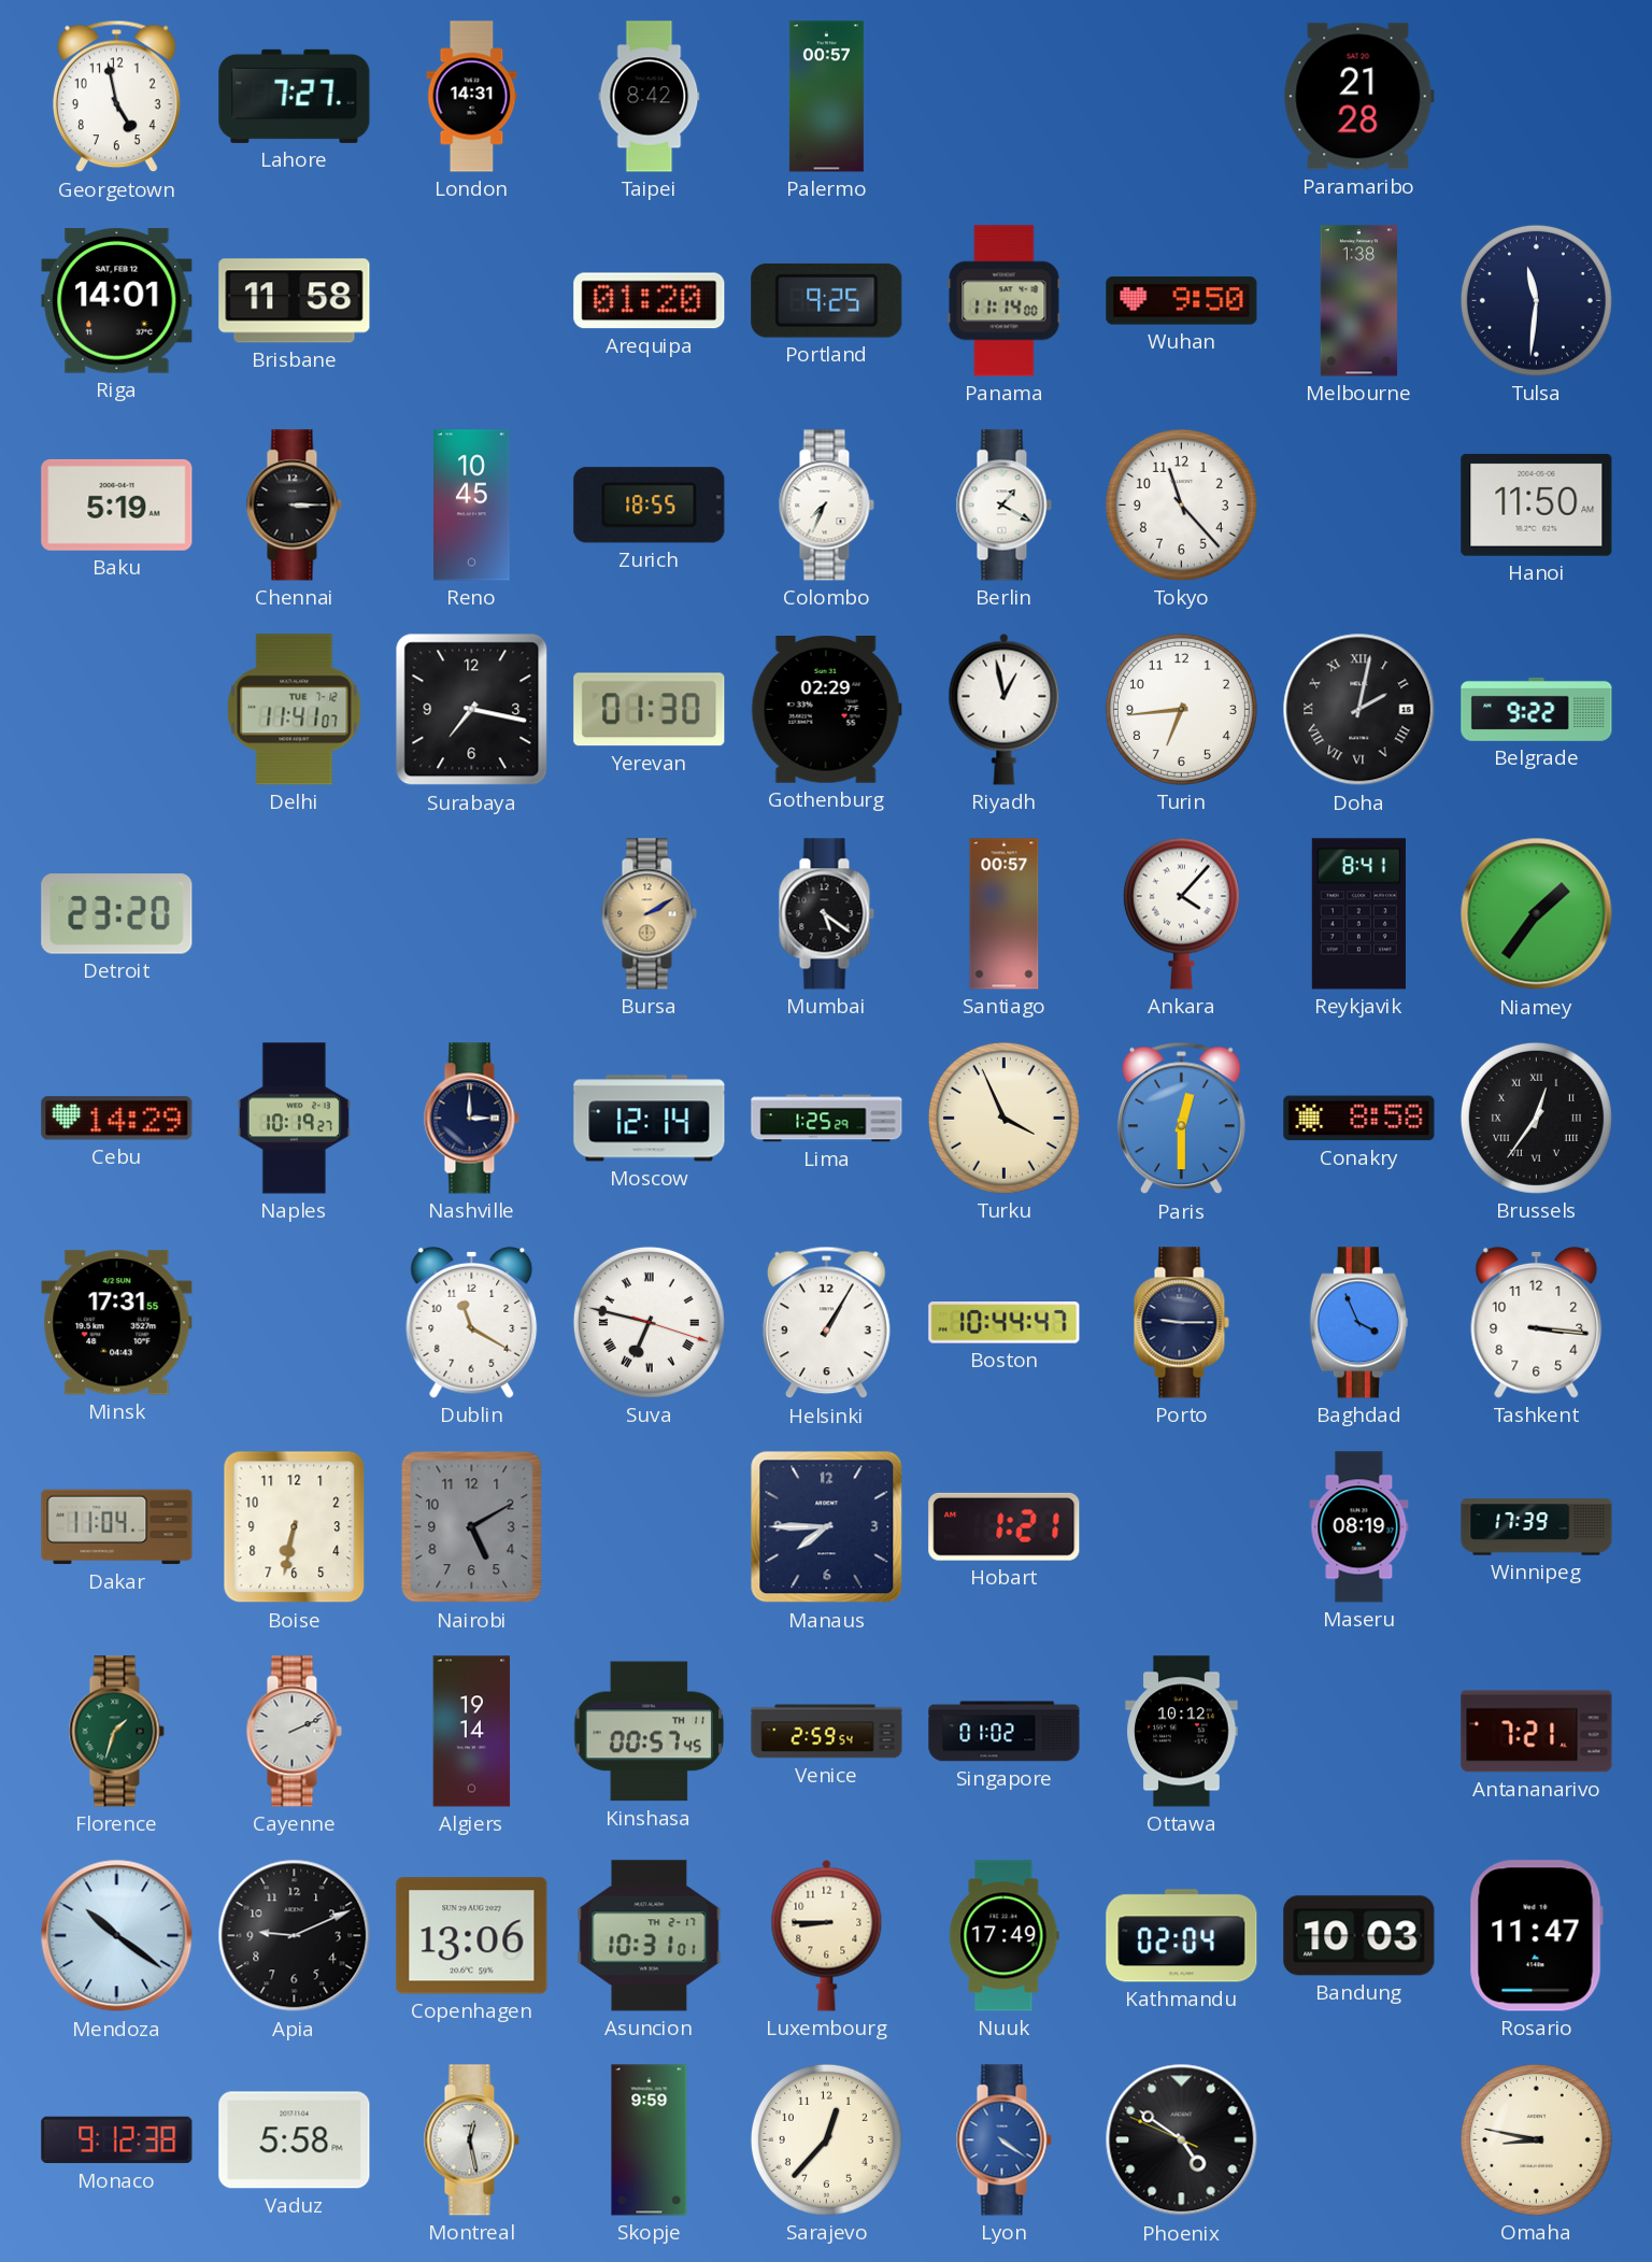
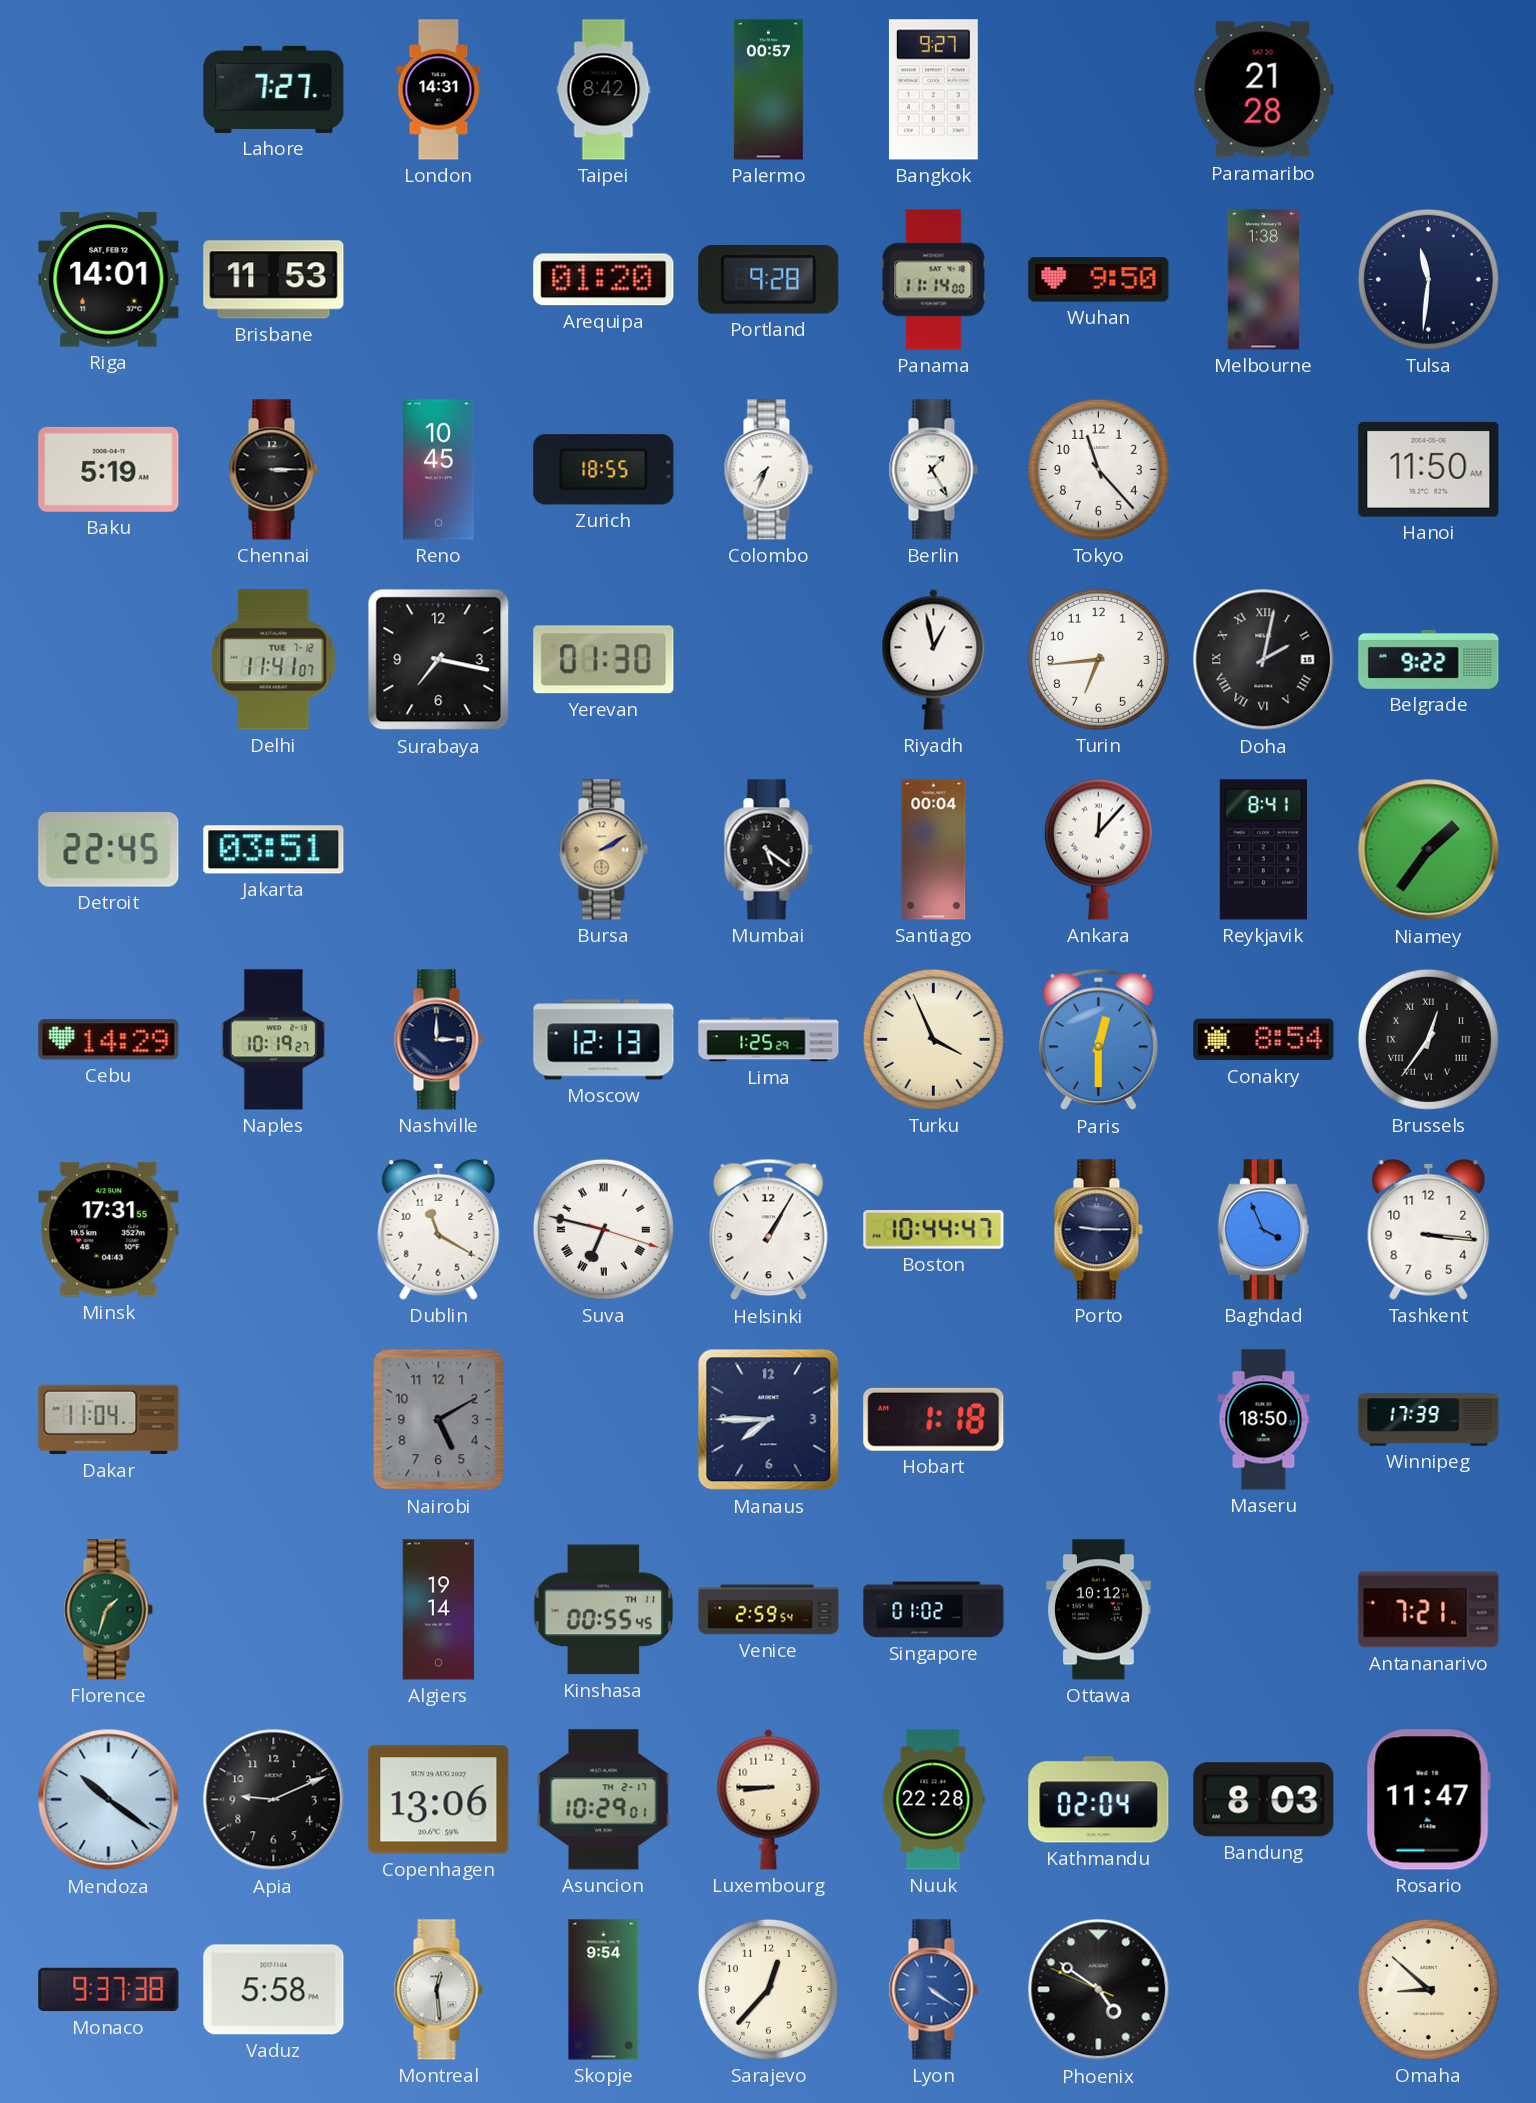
Georgetown: 4:58 -> none
Bangkok: none -> 9:27
Brisbane: 11:58 -> 11:53
Portland: 9:25 -> 9:28
Berlin: 1:20 -> 1:25
Gothenburg: 02:29 -> none
Detroit: 23:20 -> 22:45
Jakarta: none -> 03:51
Santiago: 00:57 -> 00:04
Ankara: 4:07 -> 12:07
Moscow: 12:14 -> 12:13
Conakry: 8:58 -> 8:54
Boise: 6:32 -> none
Hobart: 1:21 -> 1:18
Maseru: 08:19 -> 18:50
Cayenne: 2:11 -> none
Kinshasa: 00:57 -> 00:55
Asuncion: 10:31 -> 10:29
Nuuk: 17:49 -> 22:28
Bandung: 10:03 -> 8:03
Monaco: 9:12 -> 9:37
Montreal: 12:28 -> 12:29
Skopje: 9:59 -> 9:54
Omaha: 8:47 -> 8:52
